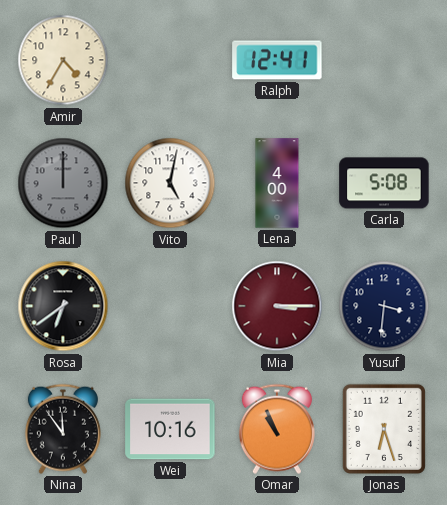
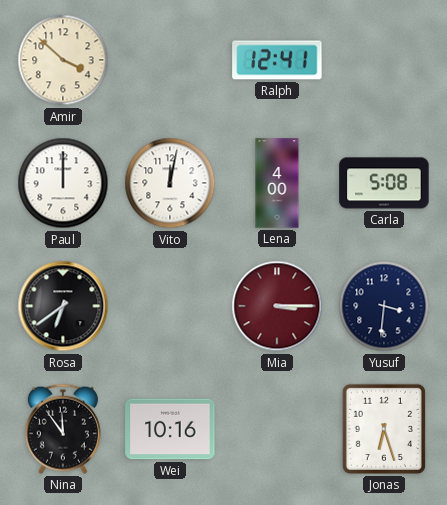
Amir: 4:35 -> 3:52
Paul dial: grey -> white
Vito: 5:02 -> 12:02
Omar: 10:56 -> none
